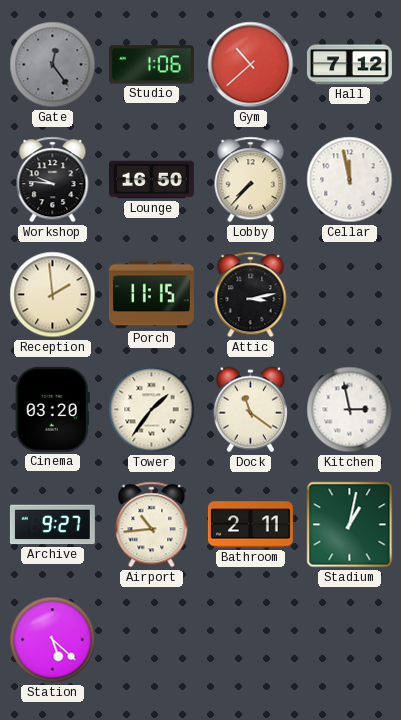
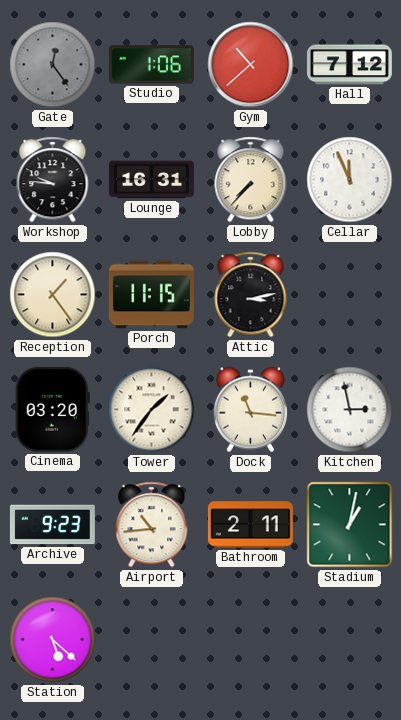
Lounge: 16:50 -> 16:31
Cellar: 11:58 -> 11:56
Reception: 1:59 -> 1:24
Dock: 11:21 -> 11:16
Archive: 9:27 -> 9:23
